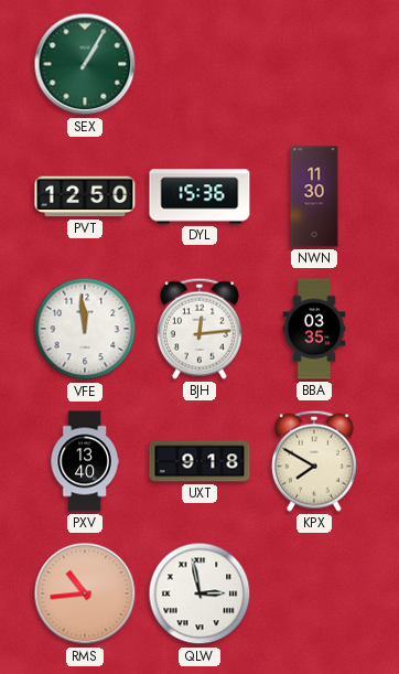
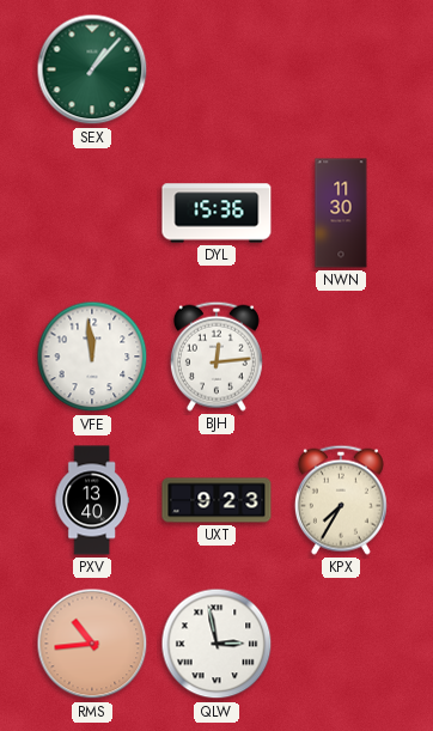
SEX: 1:05 -> 1:07
PVT: 12:50 -> none
BBA: 03:35 -> none
UXT: 9:18 -> 9:23
KPX: 7:50 -> 7:35
